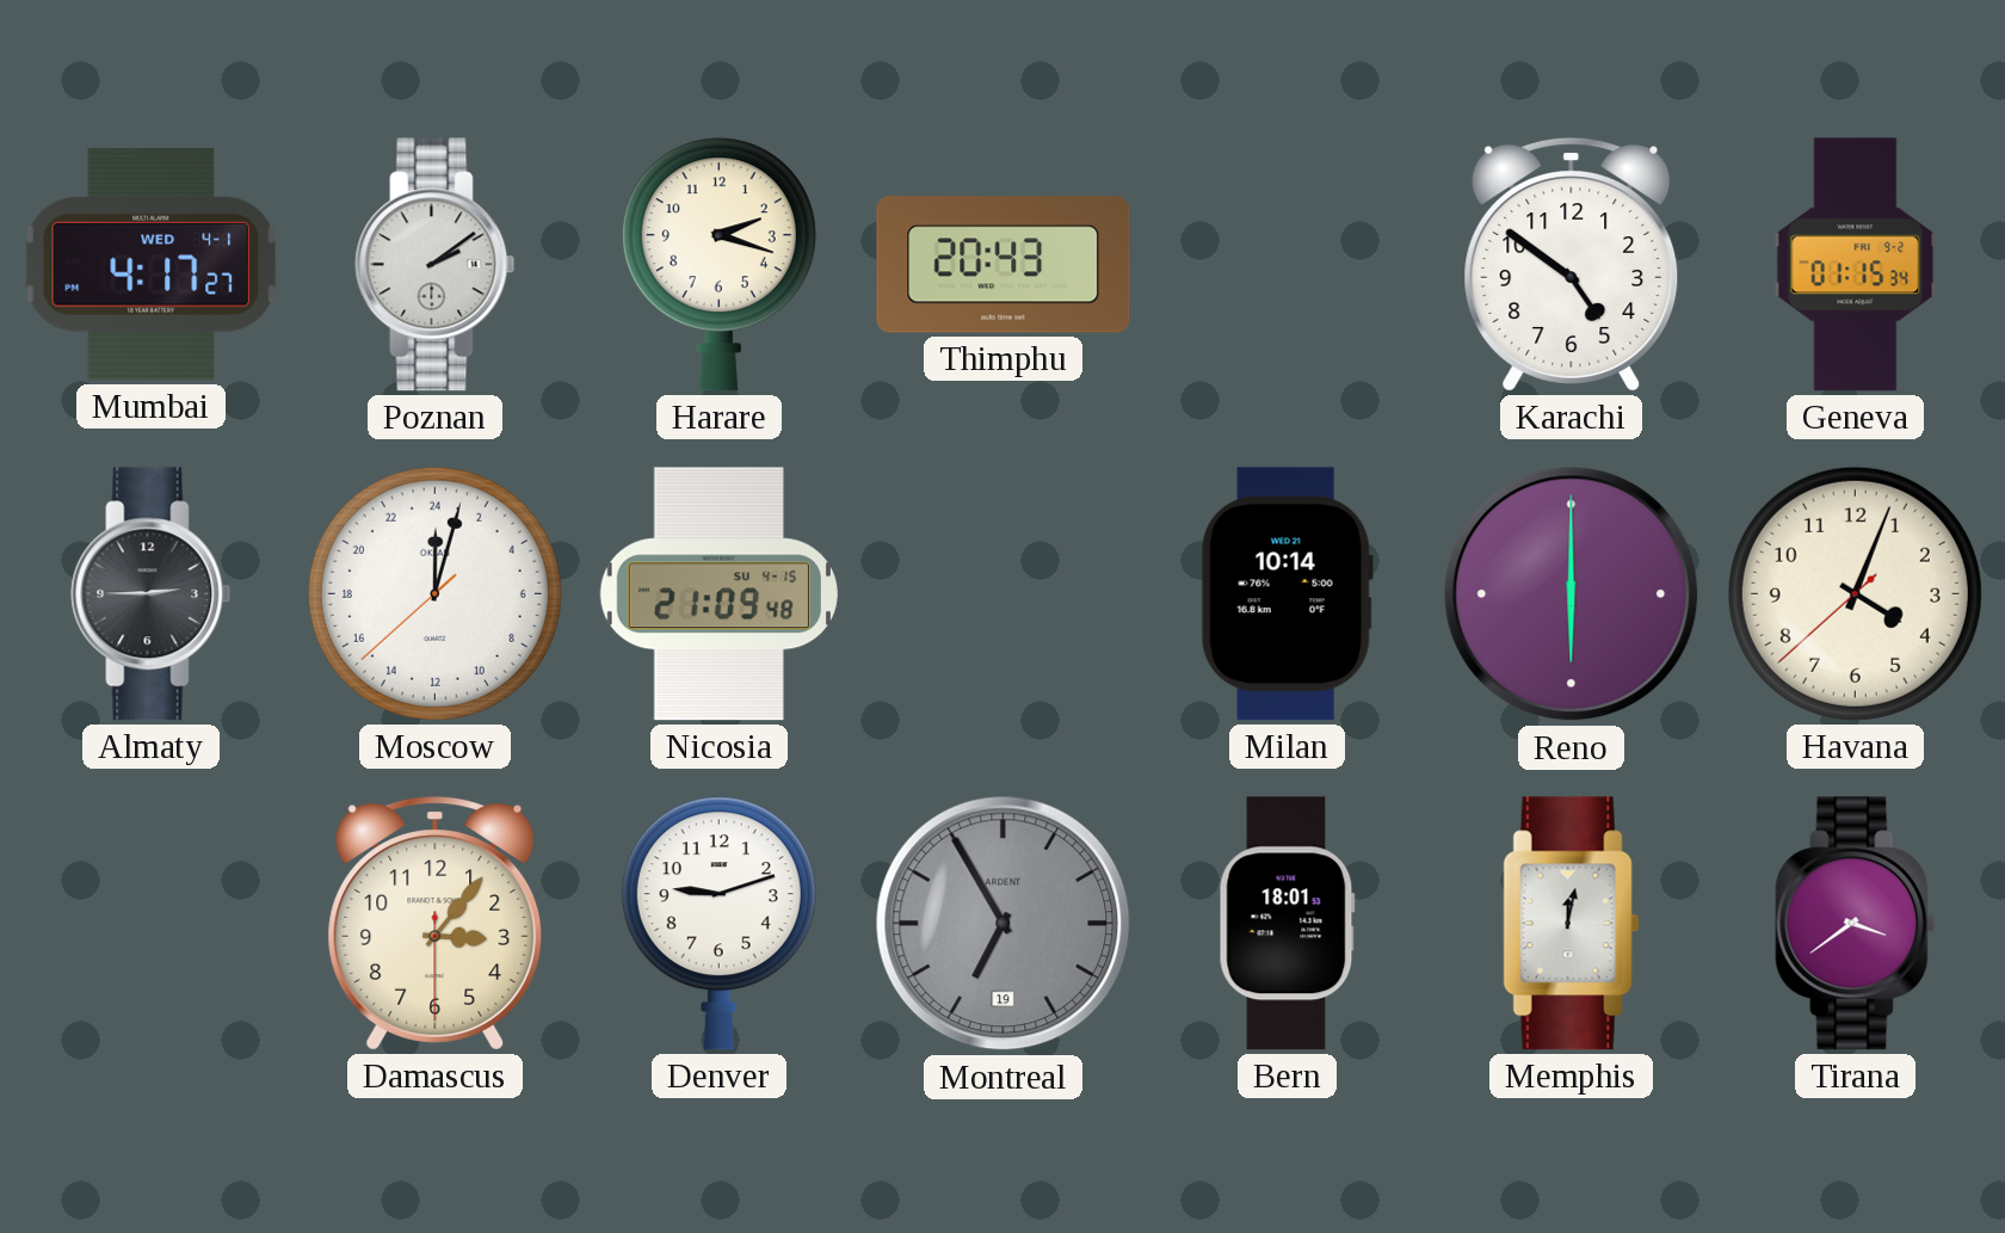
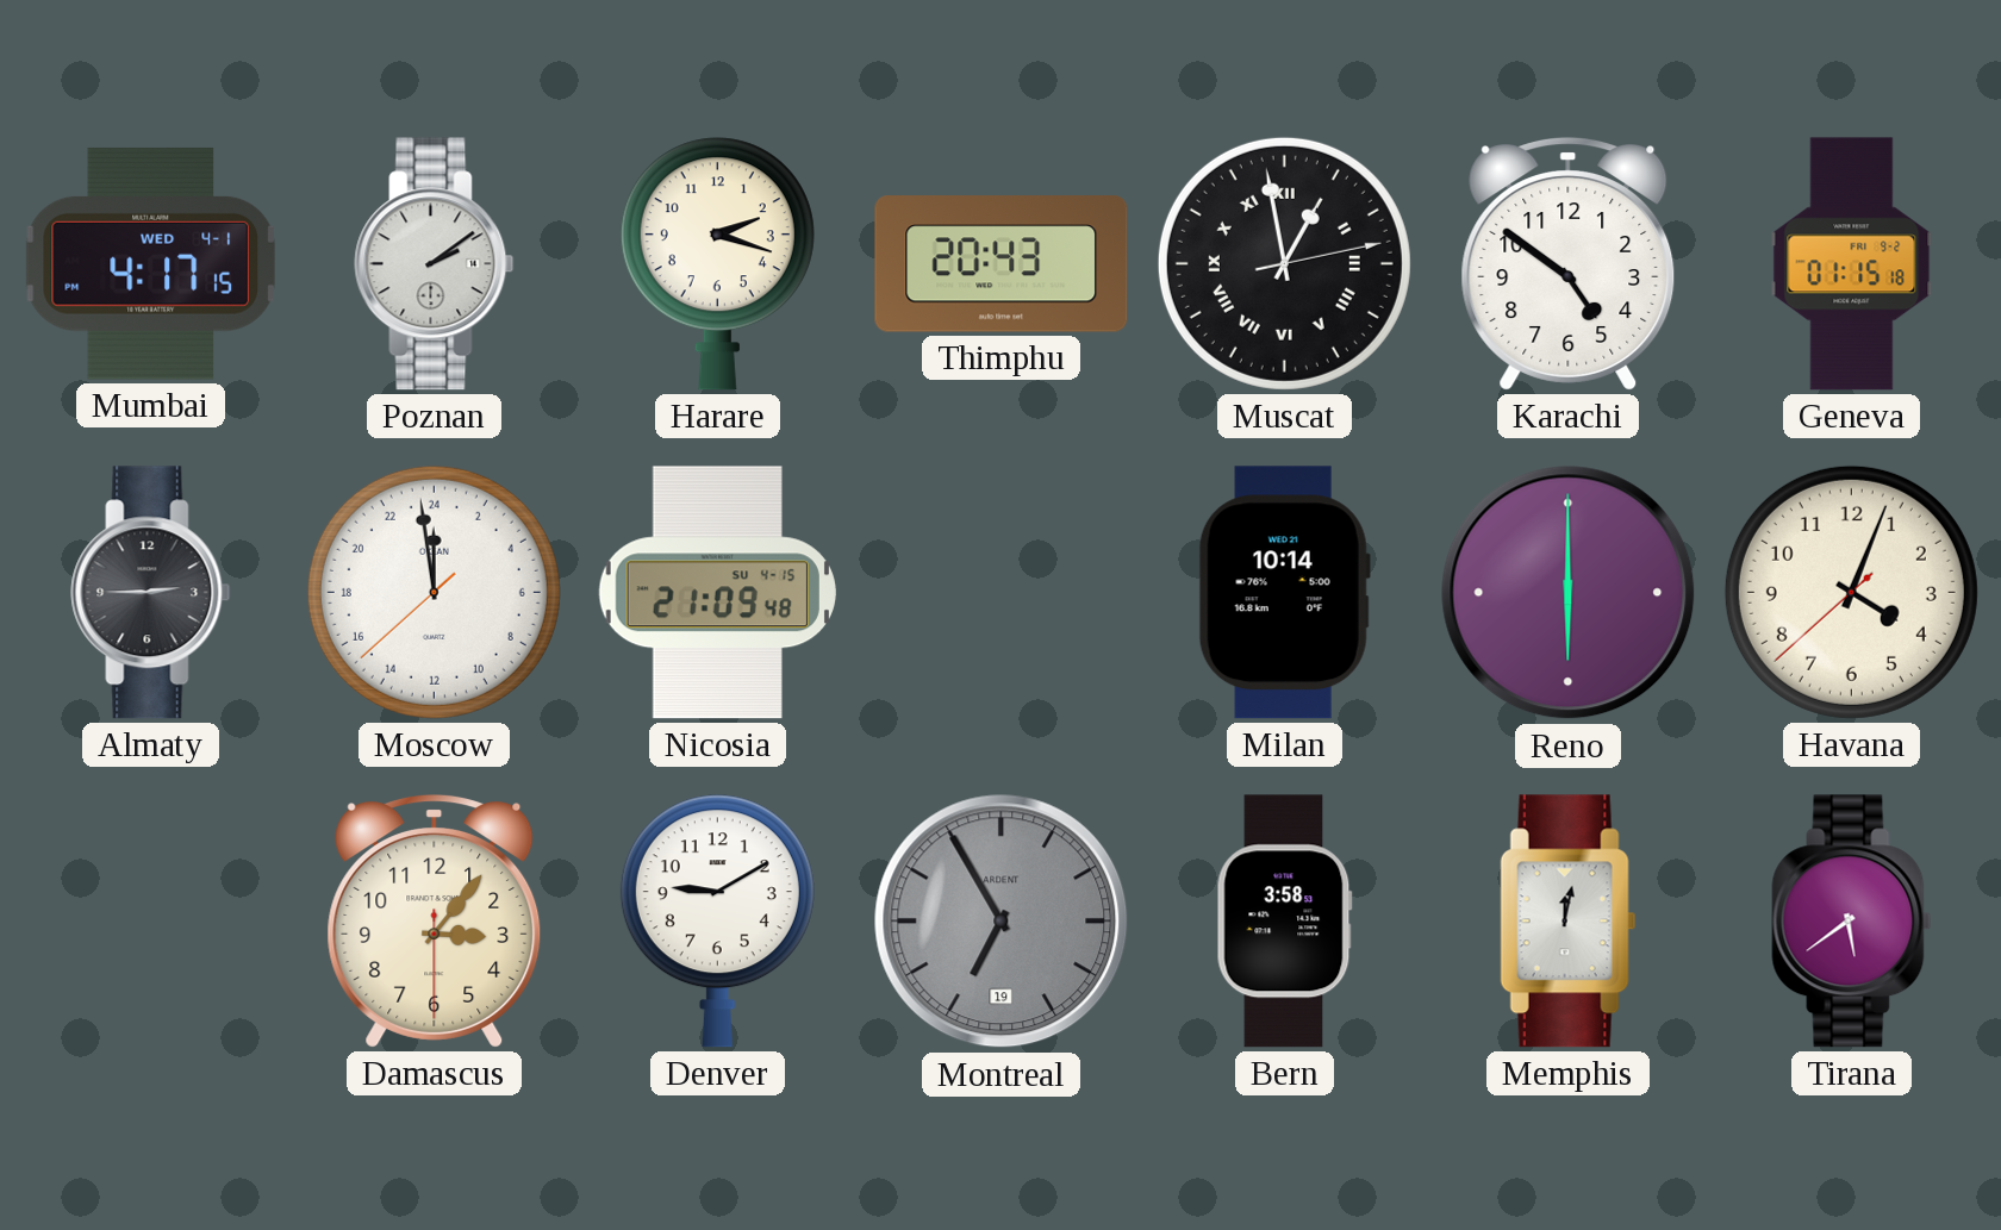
Mumbai: 4:17:27 -> 4:17:15
Muscat: none -> 12:58
Geneva: 01:15:34 -> 01:15:18
Moscow: 0:02 -> 23:58
Denver: 9:12 -> 9:10
Bern: 18:01 -> 3:58
Tirana: 3:39 -> 5:39
